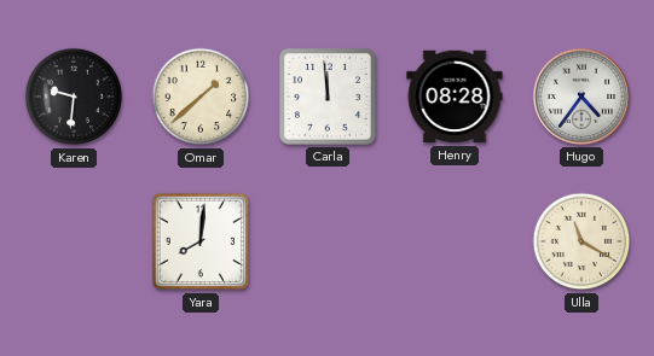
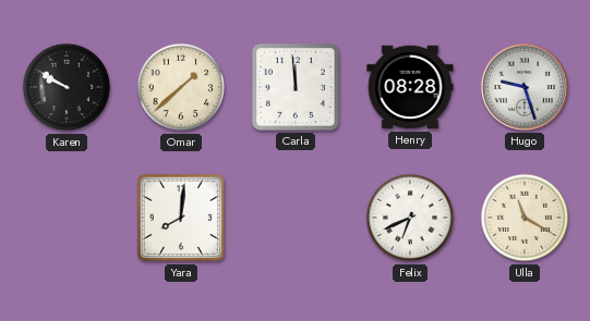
Karen: 9:31 -> 9:50
Hugo: 4:36 -> 9:27
Felix: none -> 6:41
